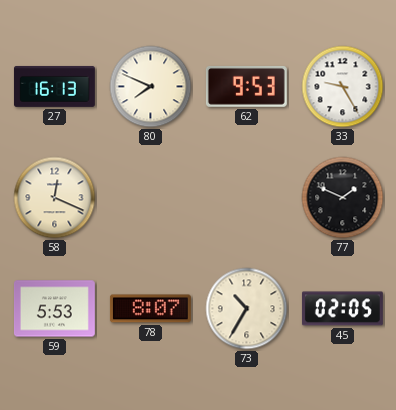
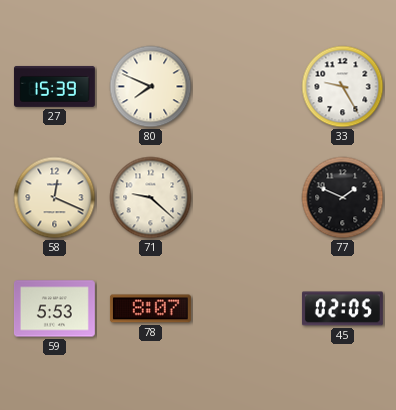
27: 16:13 -> 15:39
62: 9:53 -> none
71: none -> 9:22
73: 10:35 -> none
